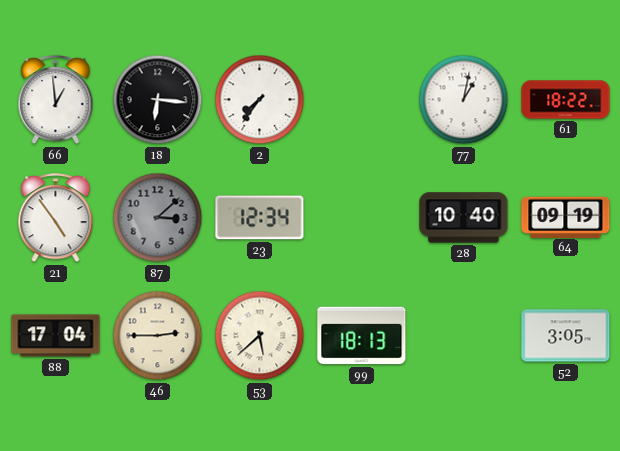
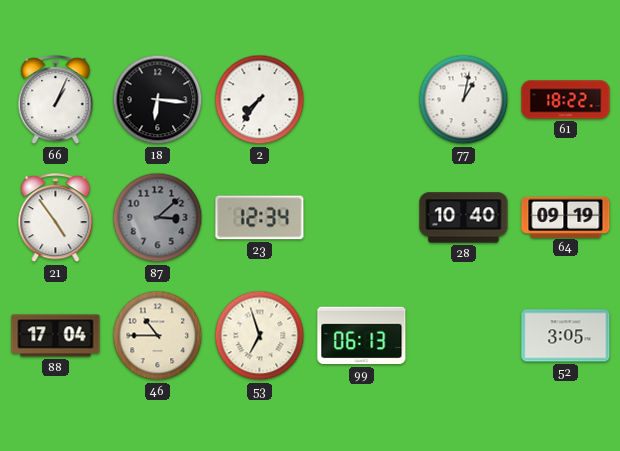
66: 12:59 -> 1:04
46: 2:45 -> 10:45
53: 5:38 -> 6:57
99: 18:13 -> 06:13
